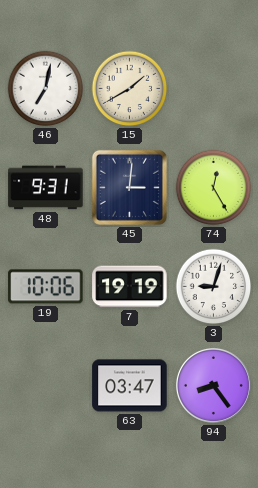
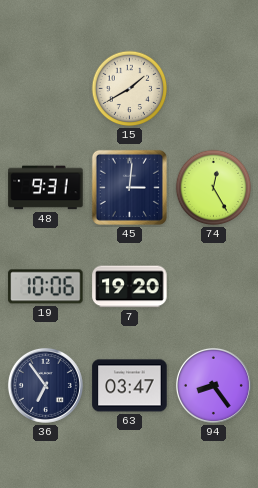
46: 7:02 -> none
7: 19:19 -> 19:20
3: 9:03 -> none
36: none -> 6:54
